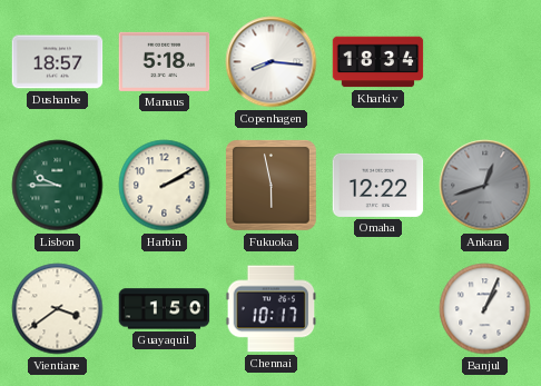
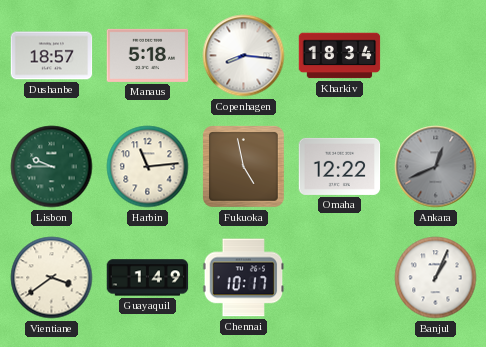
Harbin: 2:10 -> 11:14
Fukuoka: 5:58 -> 4:58
Ankara: 12:42 -> 12:41
Guayaquil: 1:50 -> 1:49
